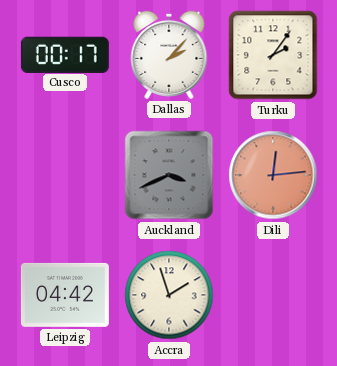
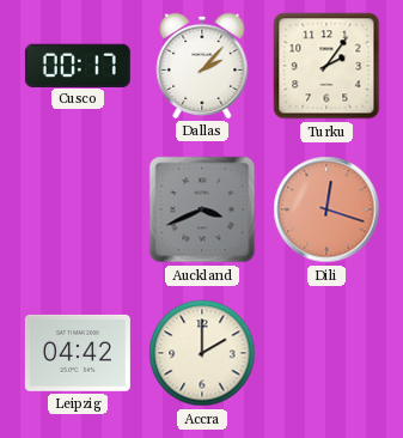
Dili: 12:14 -> 12:18
Accra: 1:57 -> 2:00
